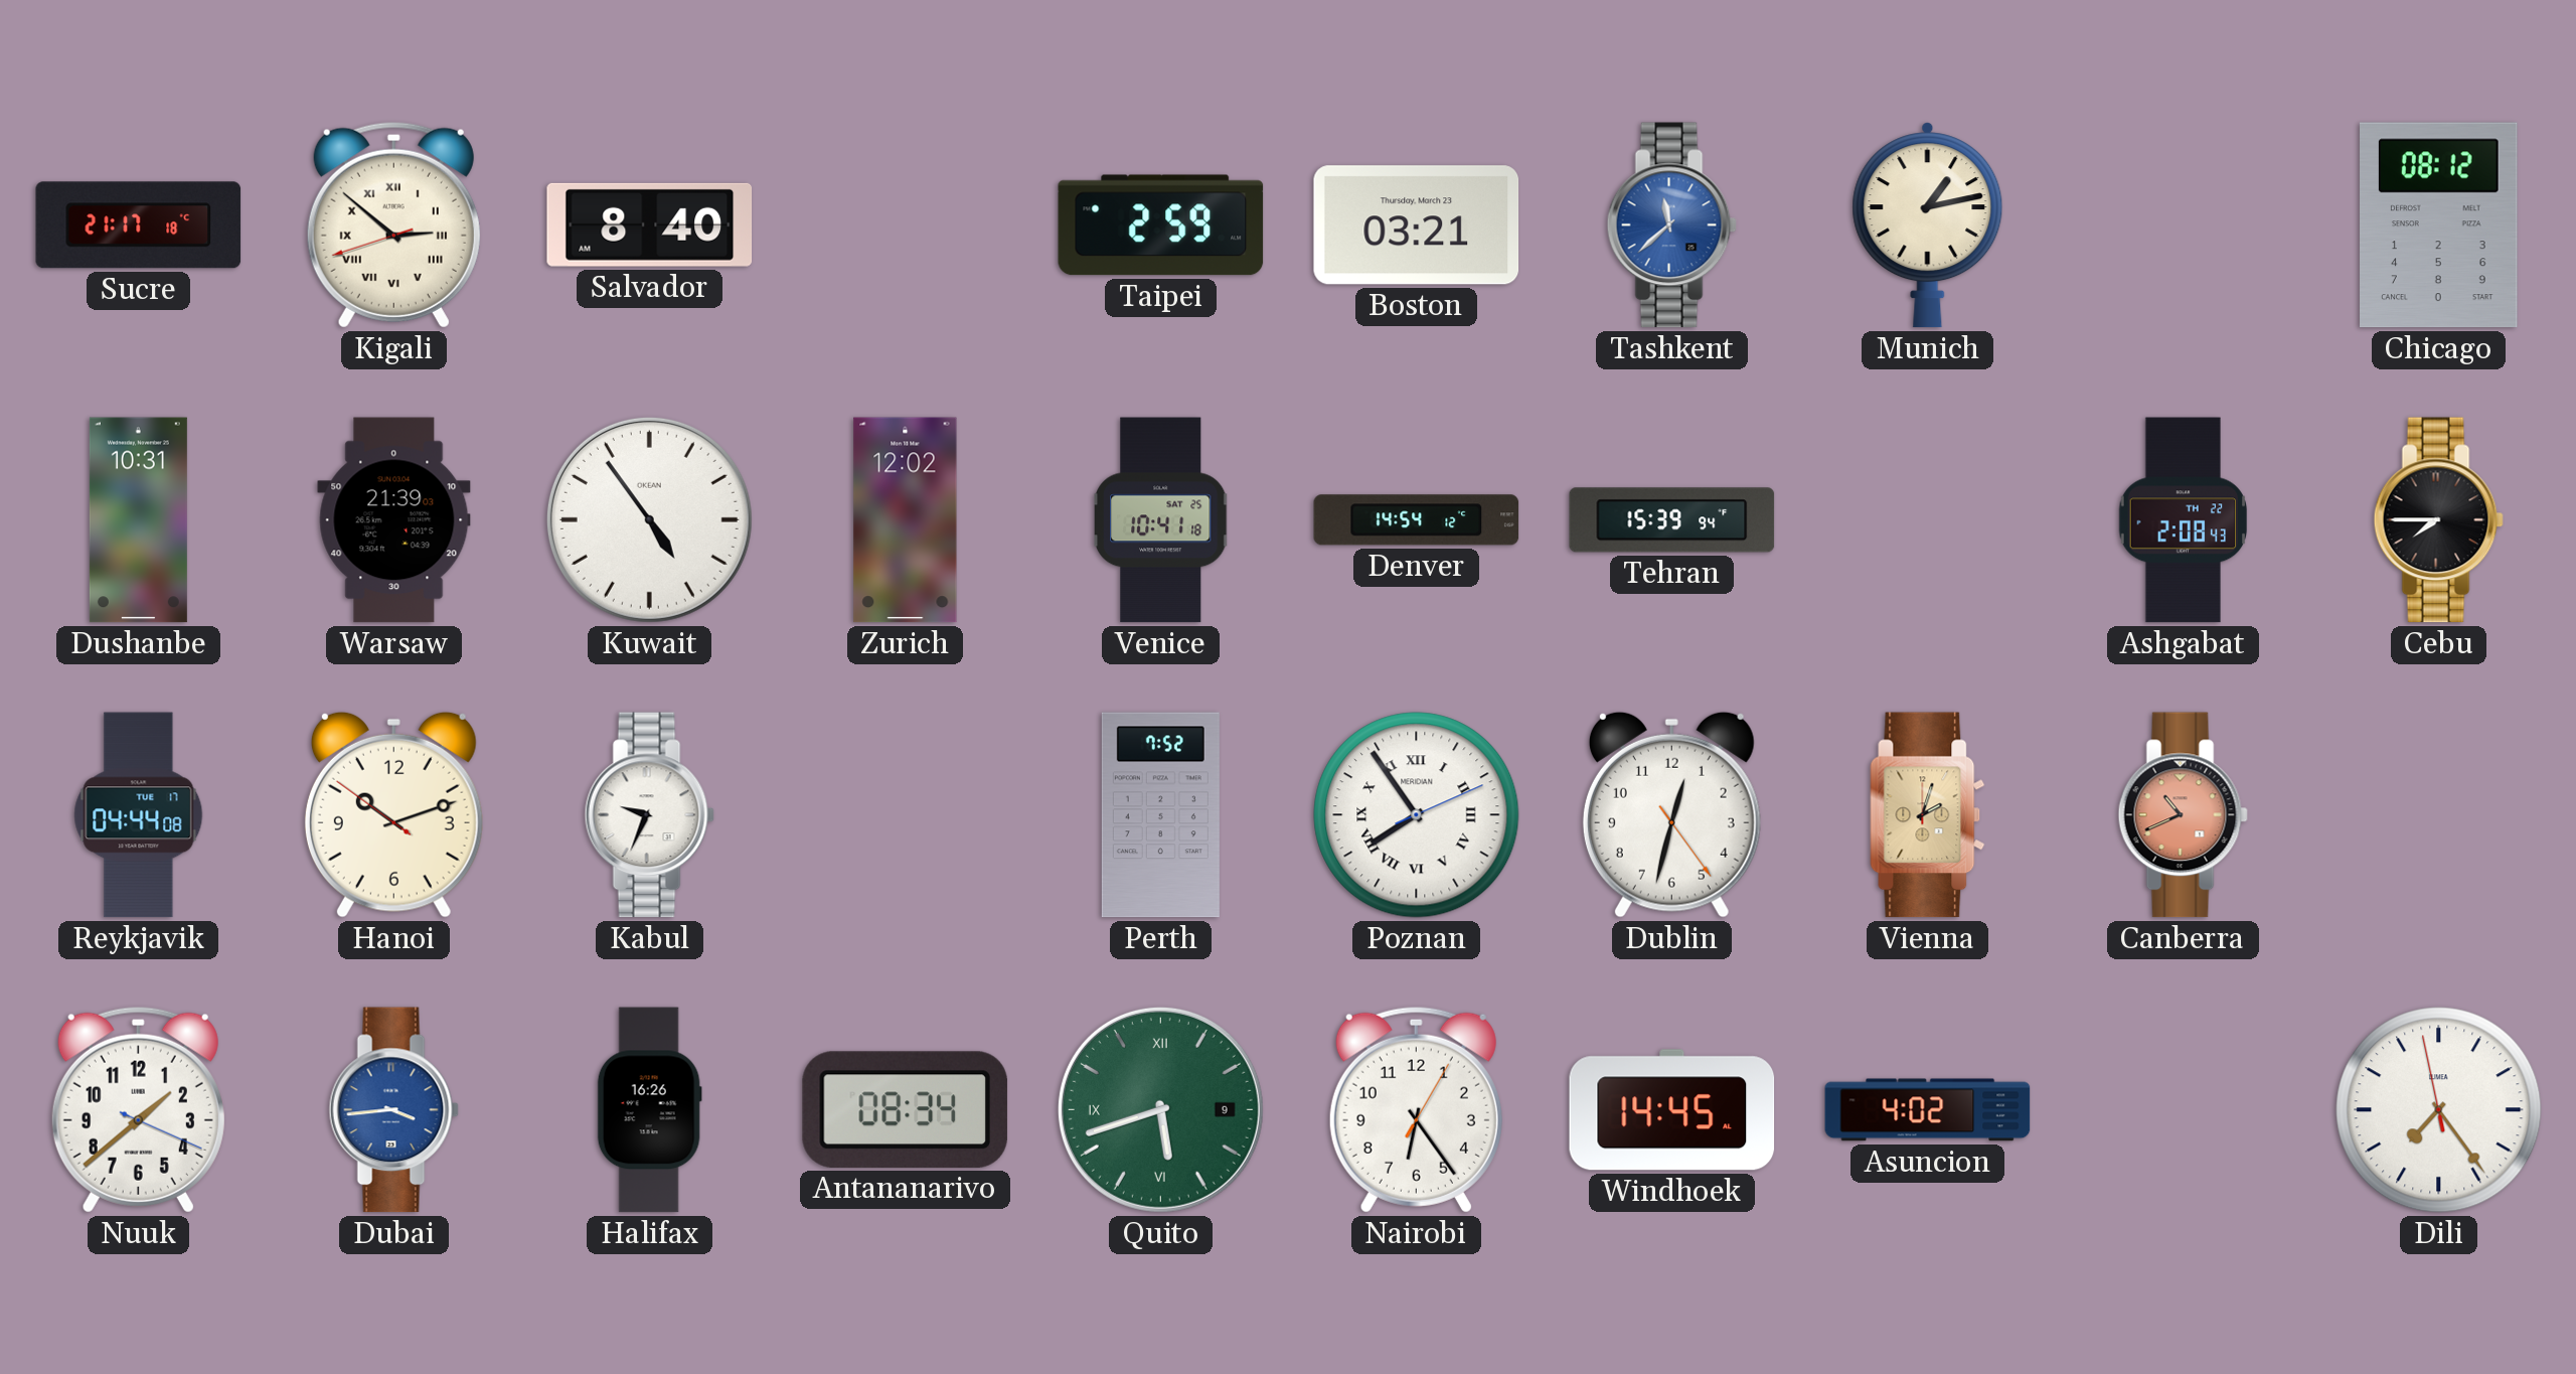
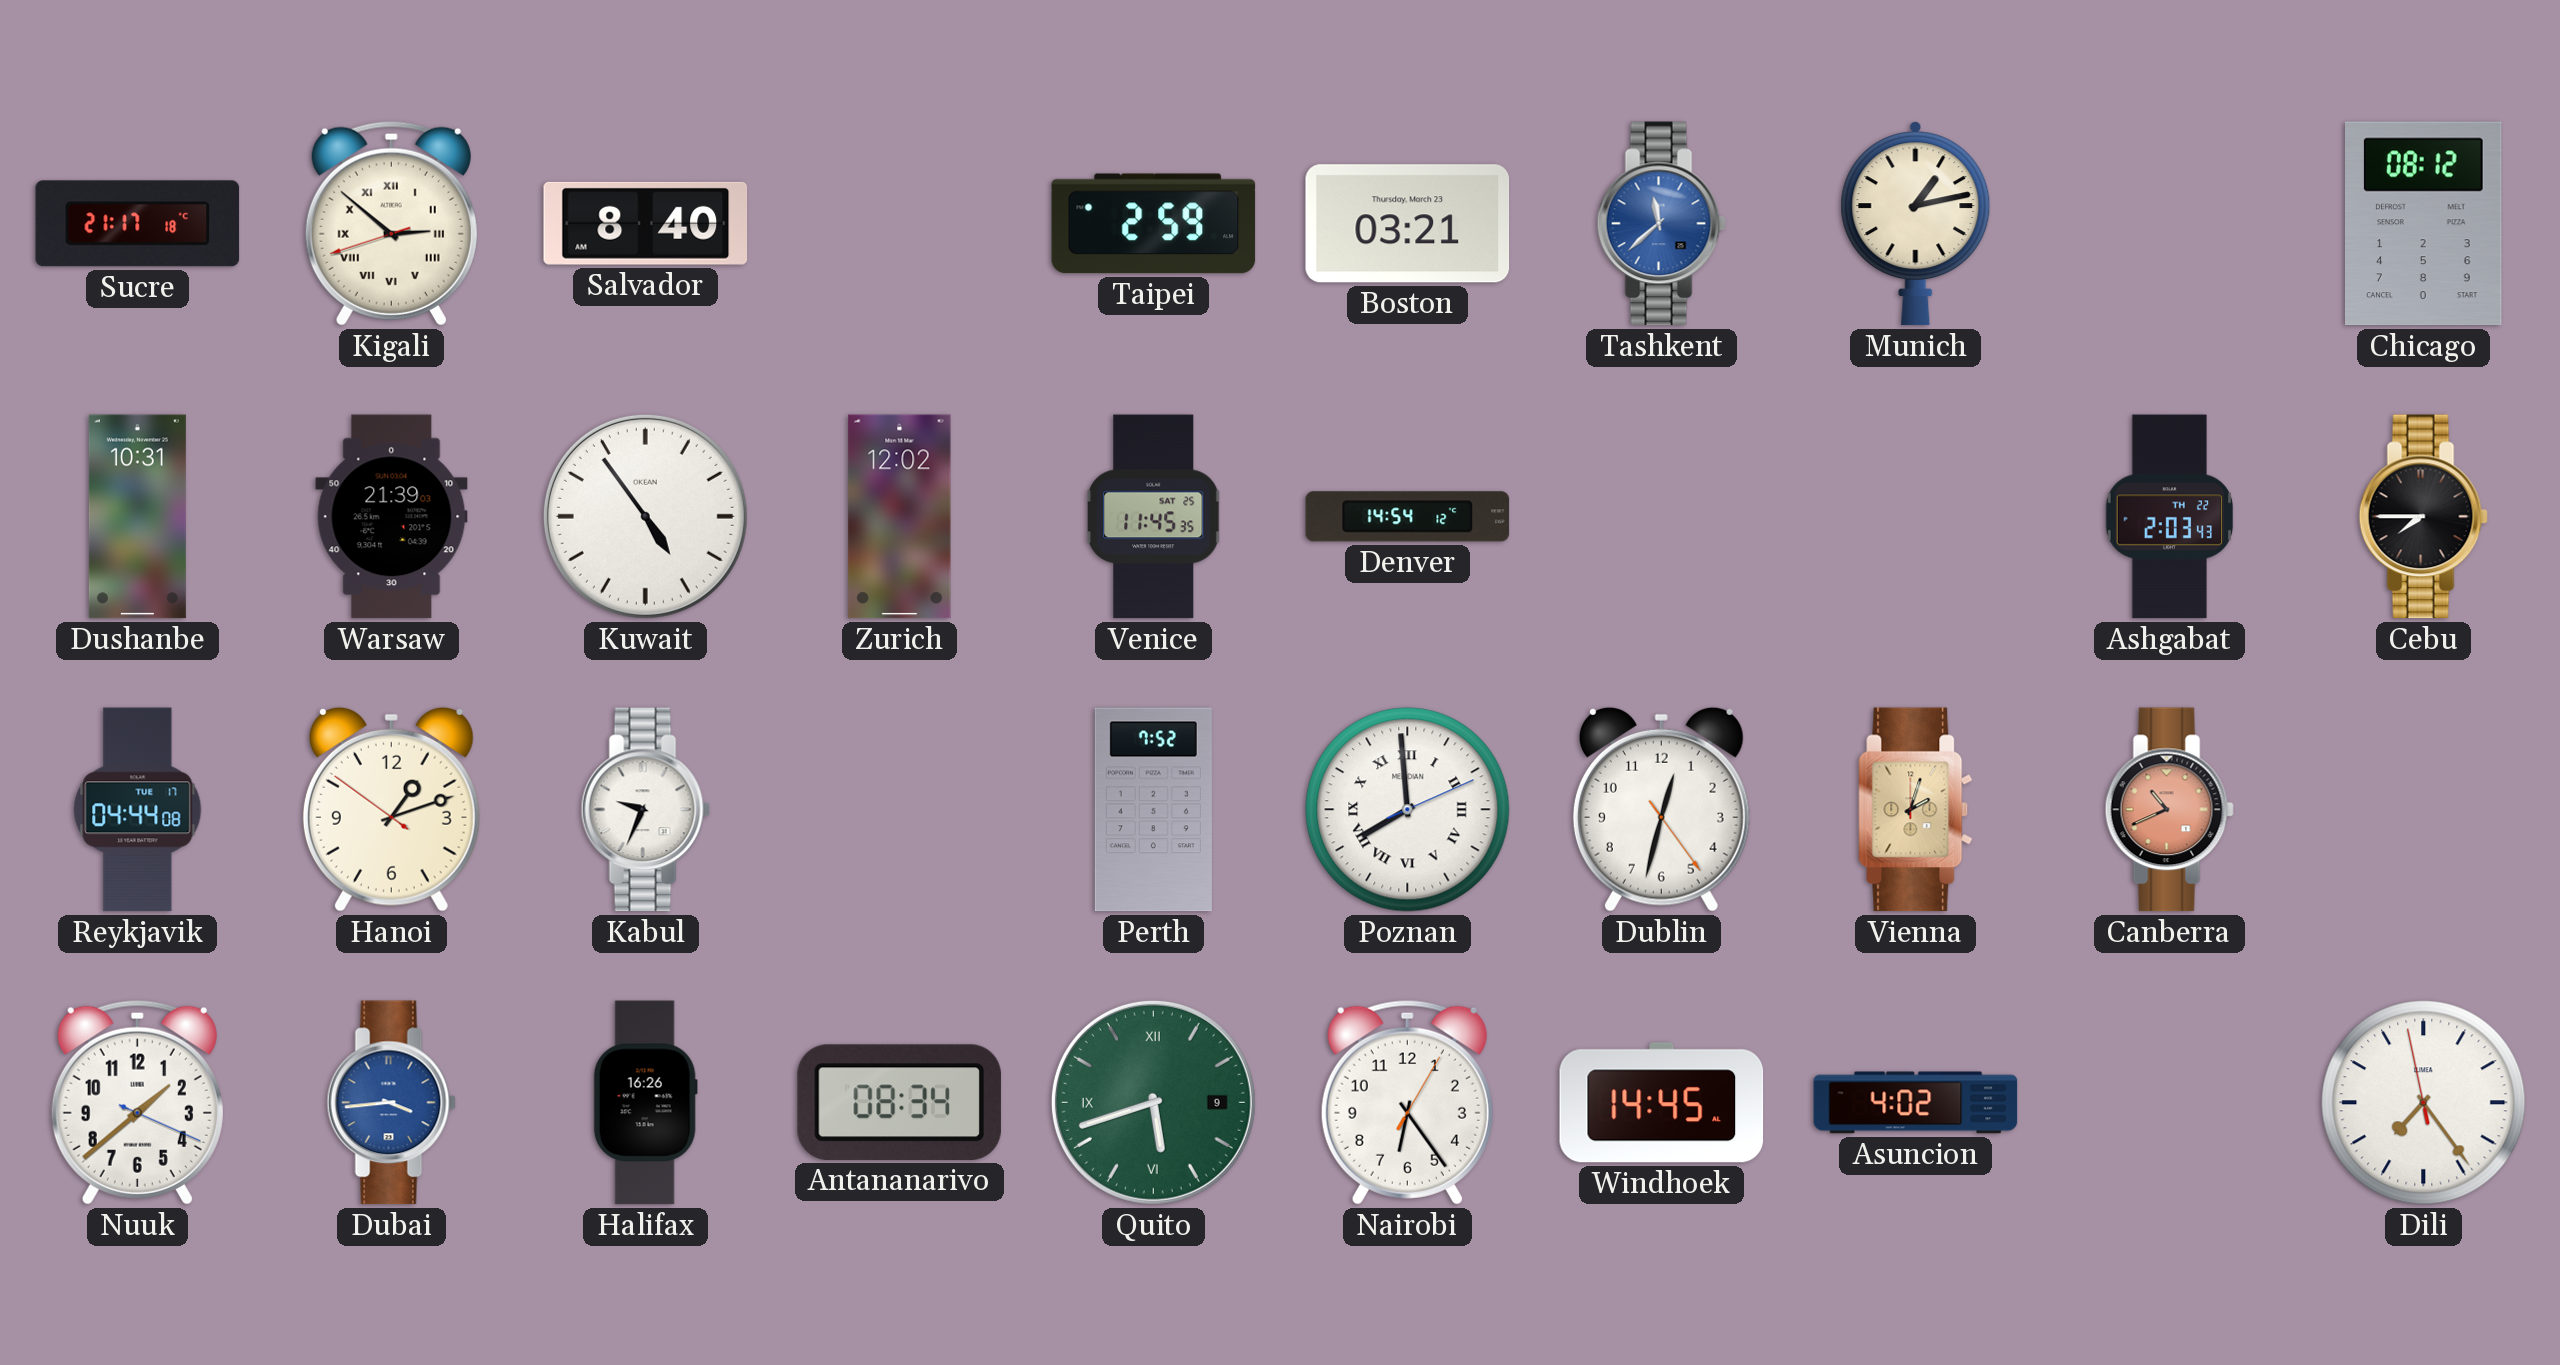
Venice: 10:41 -> 11:45
Tehran: 15:39 -> none
Ashgabat: 2:08 -> 2:03
Hanoi: 10:11 -> 1:11
Poznan: 7:54 -> 7:59
